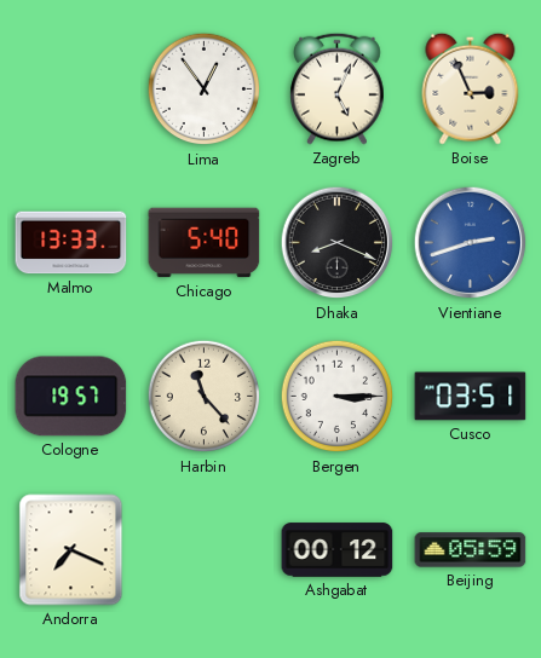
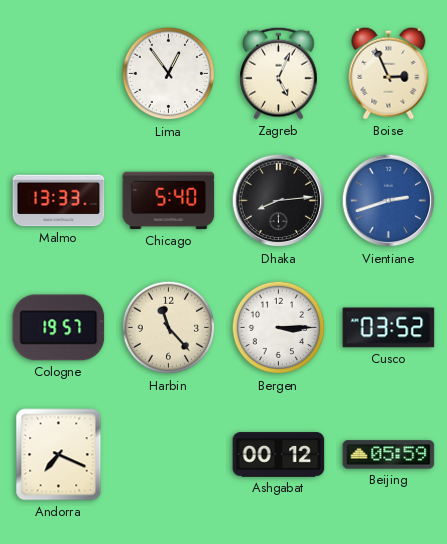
Dhaka: 8:19 -> 8:14
Cusco: 03:51 -> 03:52
